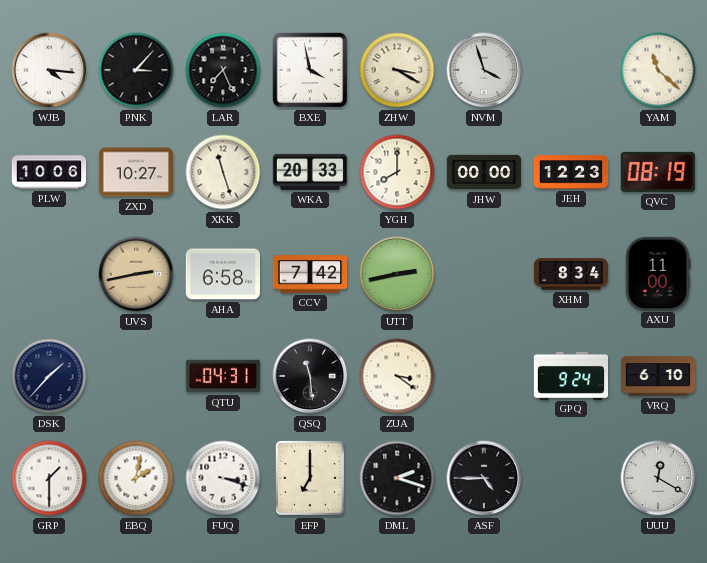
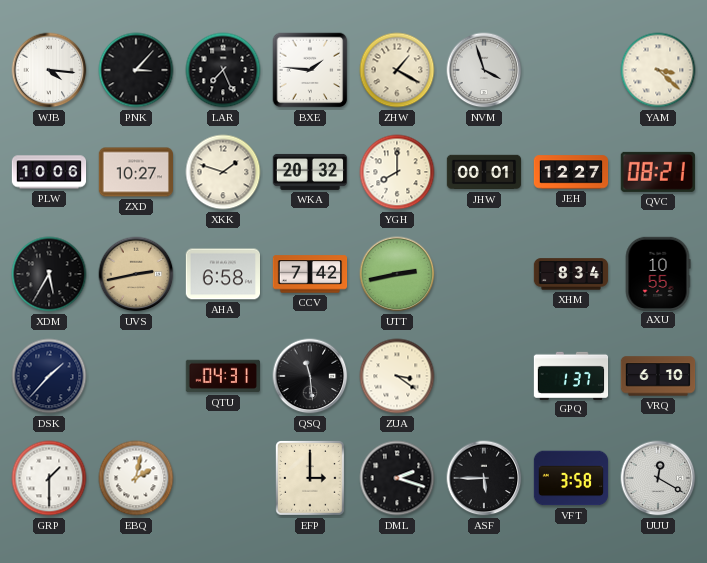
BXE: 3:58 -> 1:46
ZHW: 3:20 -> 1:20
YAM: 11:22 -> 3:22
XKK: 11:27 -> 1:48
WKA: 20:33 -> 20:32
JHW: 00:00 -> 00:01
JEH: 12:23 -> 12:27
QVC: 08:19 -> 08:21
XDM: none -> 5:35
AXU: 11:00 -> 10:55
GPQ: 9:24 -> 1:37
FUQ: 3:18 -> none
EFP: 7:00 -> 3:00
ASF: 4:45 -> 5:45
VFT: none -> 3:58
